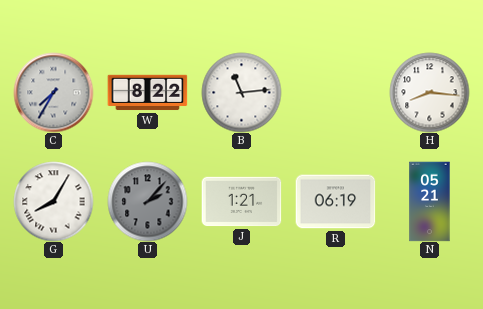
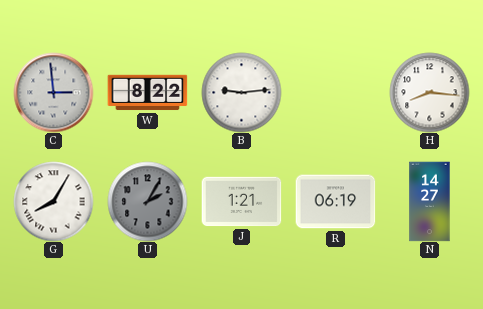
C: 7:35 -> 2:59
B: 11:14 -> 9:14
U: 2:07 -> 2:05
N: 05:21 -> 14:27
